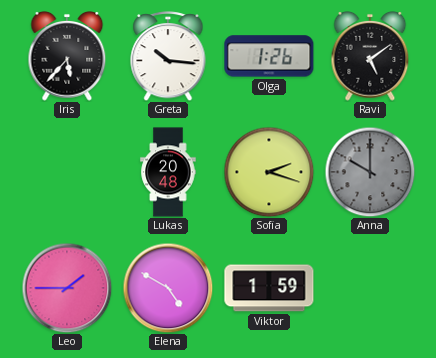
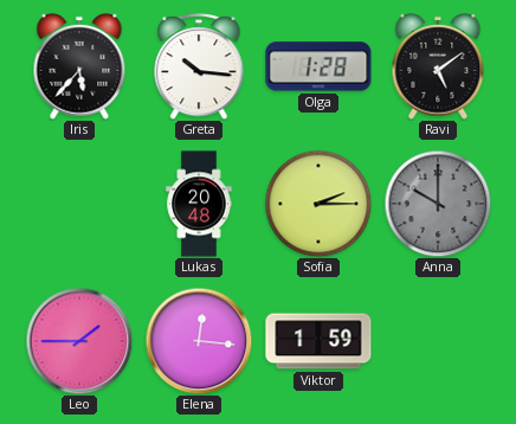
Olga: 1:26 -> 1:28
Sofia: 2:18 -> 2:15
Elena: 4:50 -> 12:16
